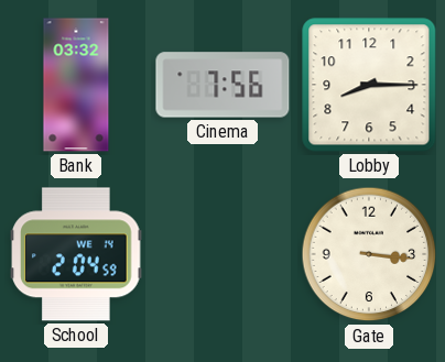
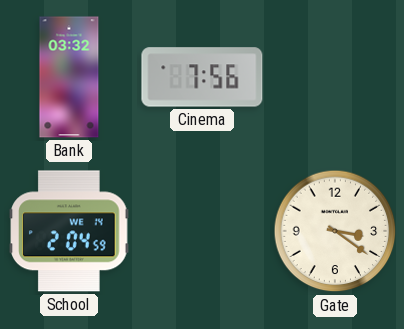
Lobby: 8:15 -> none
Gate: 3:16 -> 3:21
